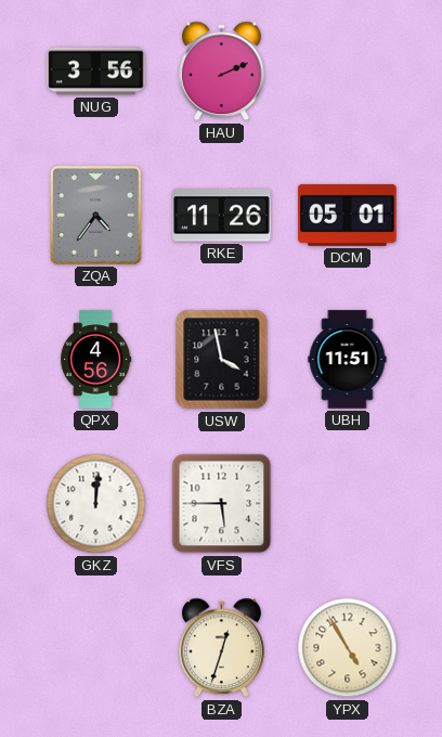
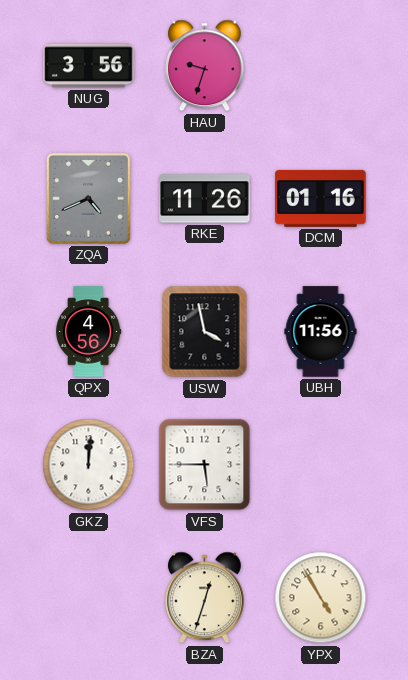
HAU: 2:11 -> 9:33
ZQA: 4:36 -> 4:41
DCM: 05:01 -> 01:16
UBH: 11:51 -> 11:56
